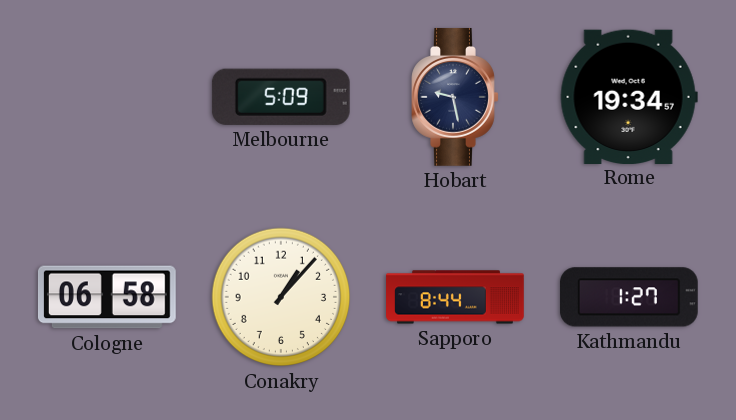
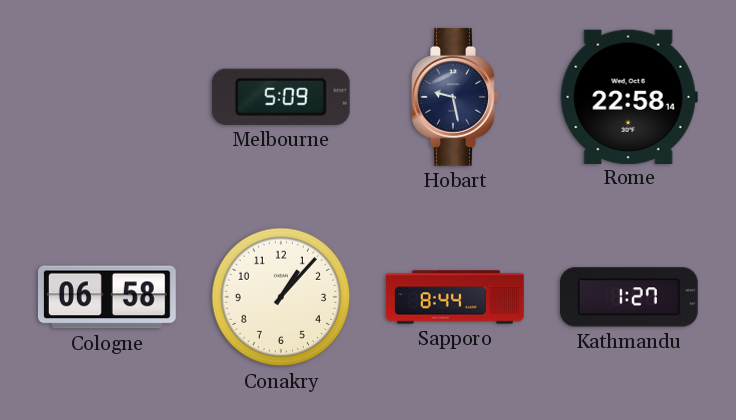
Rome: 19:34 -> 22:58
